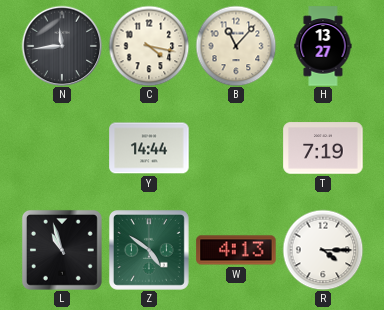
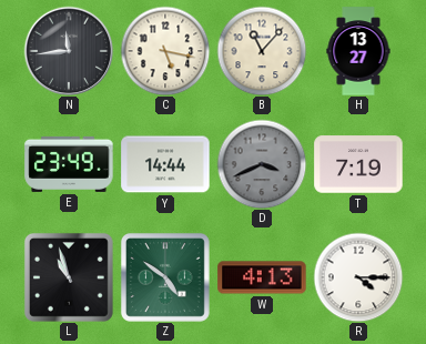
C: 4:17 -> 5:17
E: none -> 23:49
D: none -> 3:41
